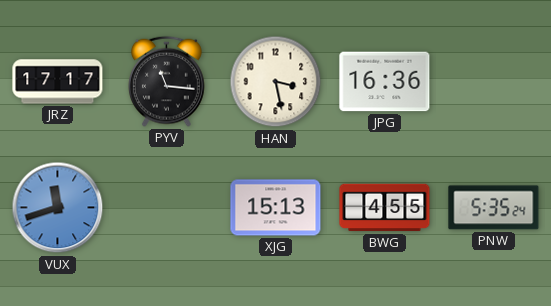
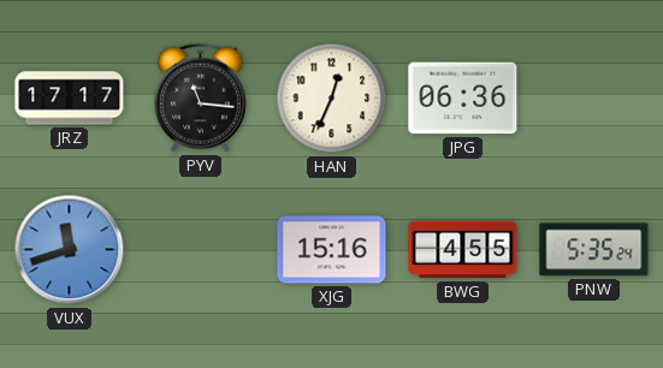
HAN: 3:28 -> 12:34
JPG: 16:36 -> 06:36
XJG: 15:13 -> 15:16
